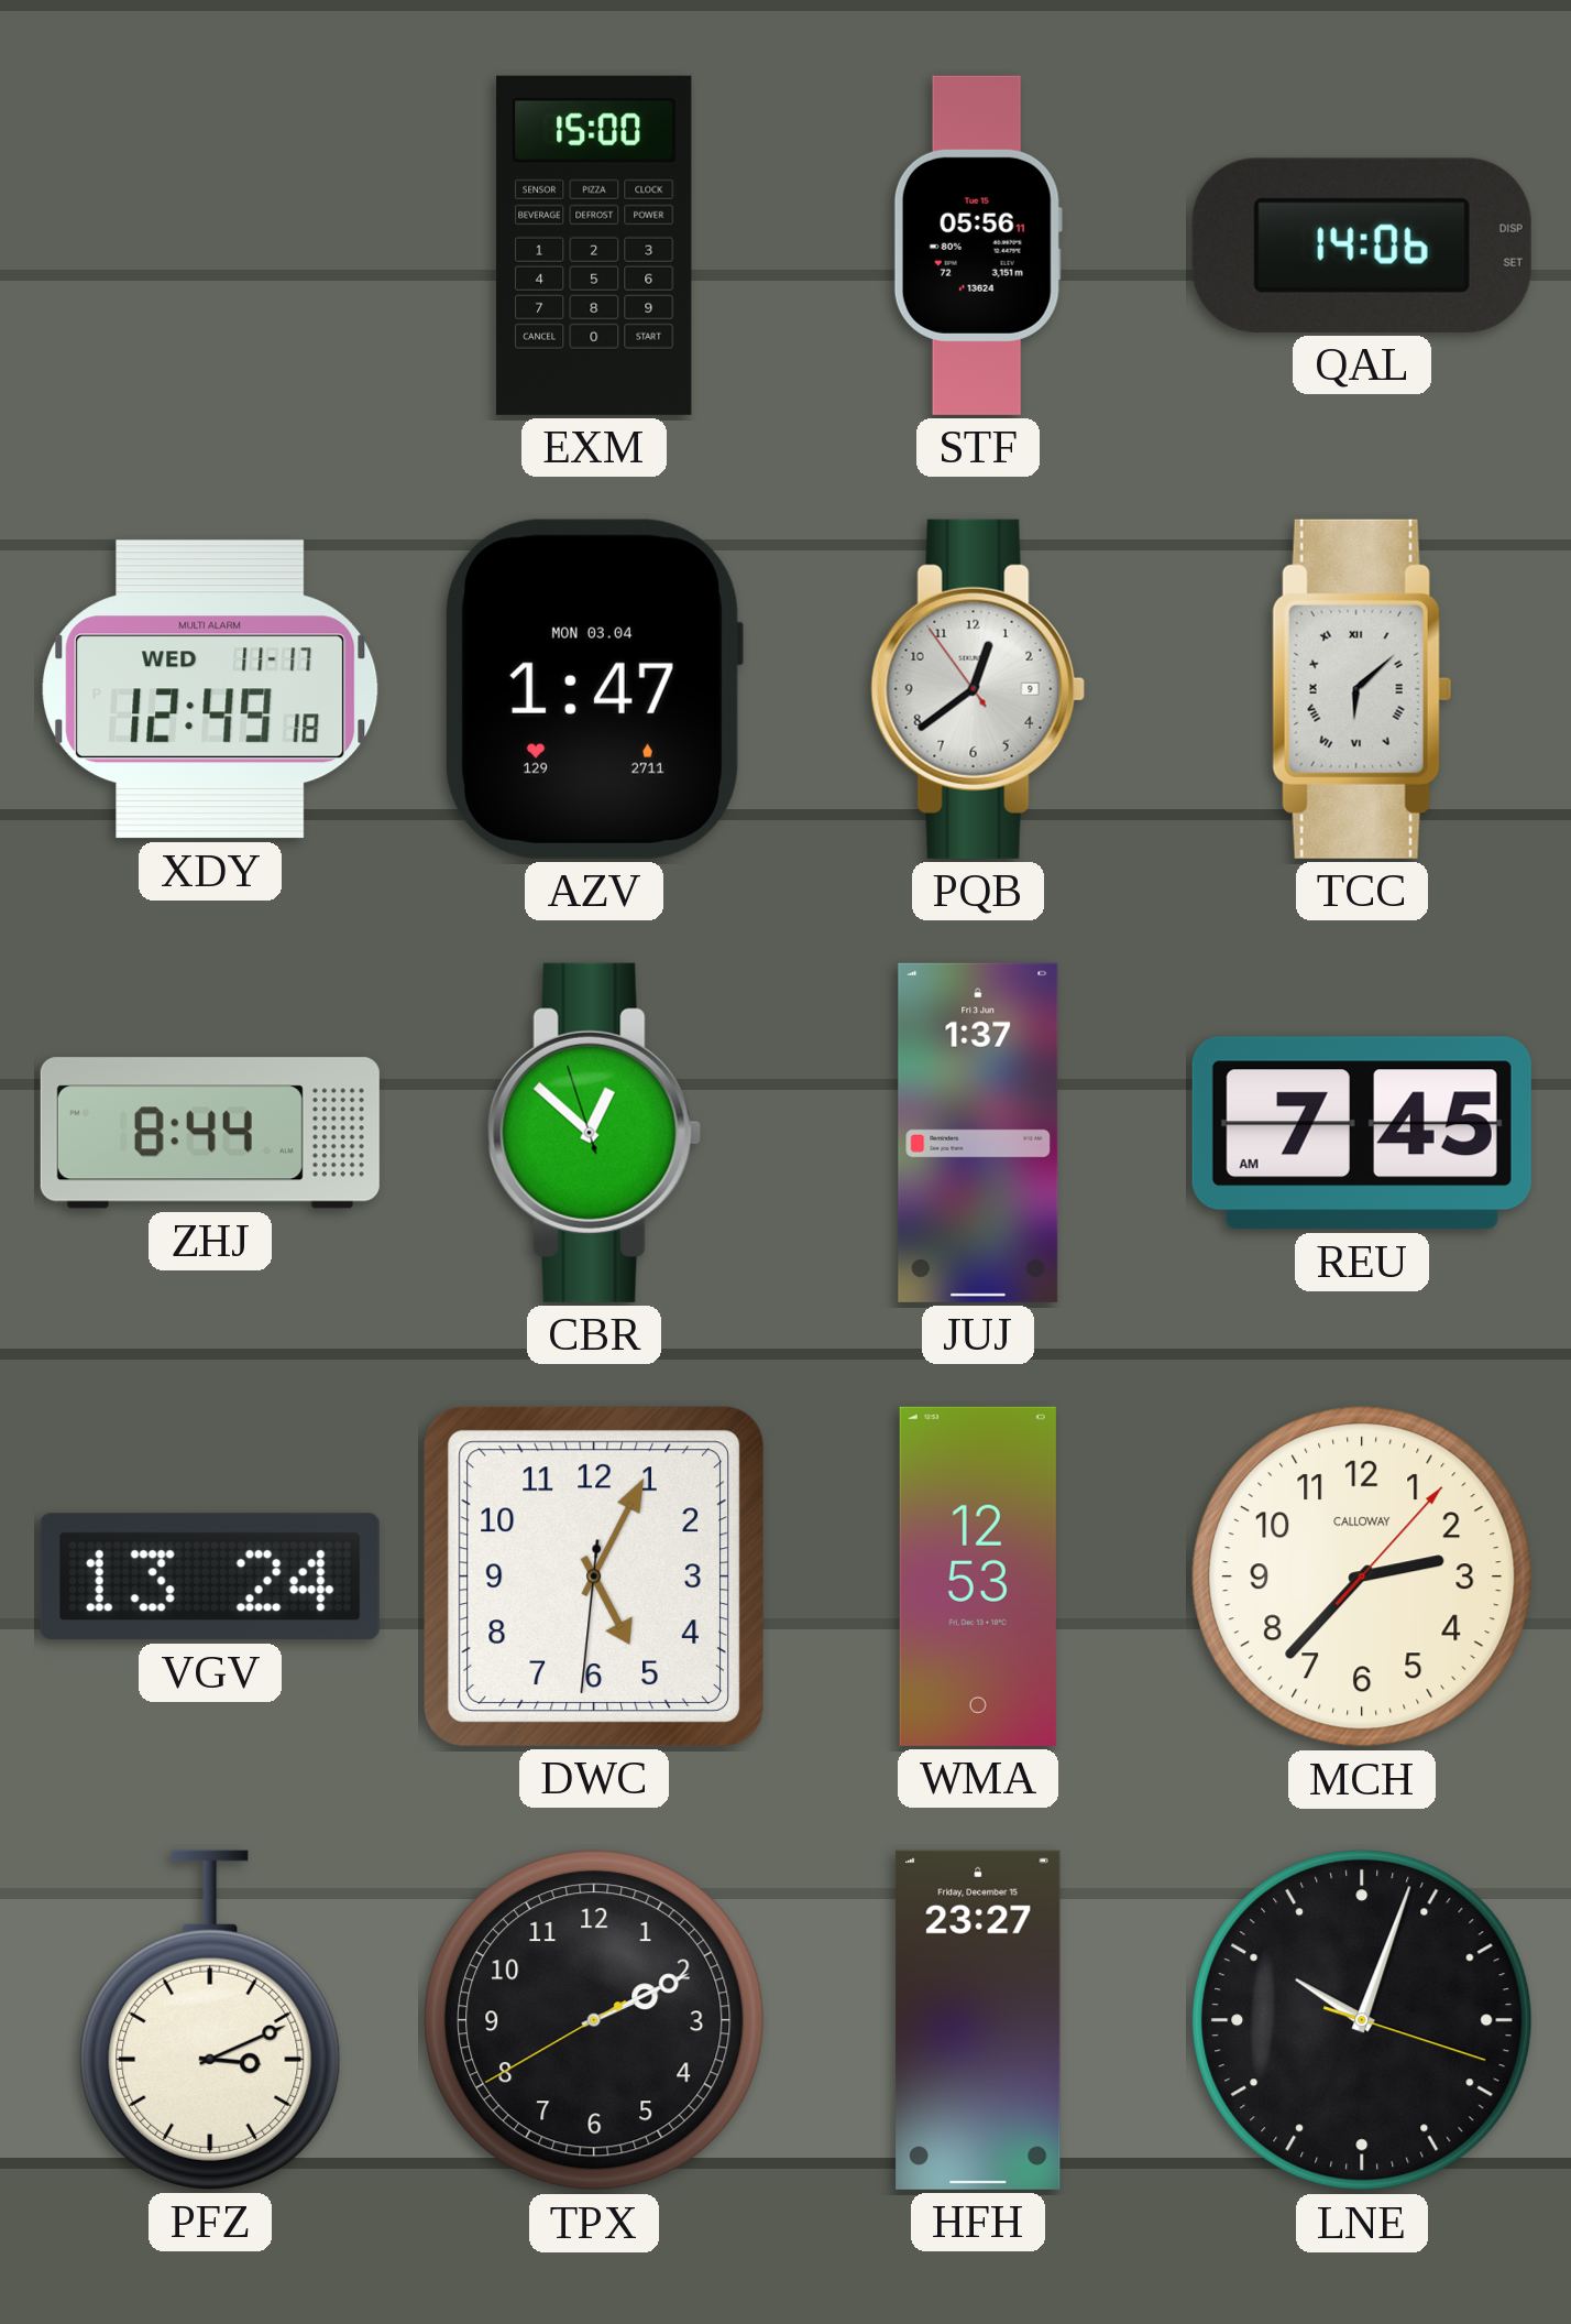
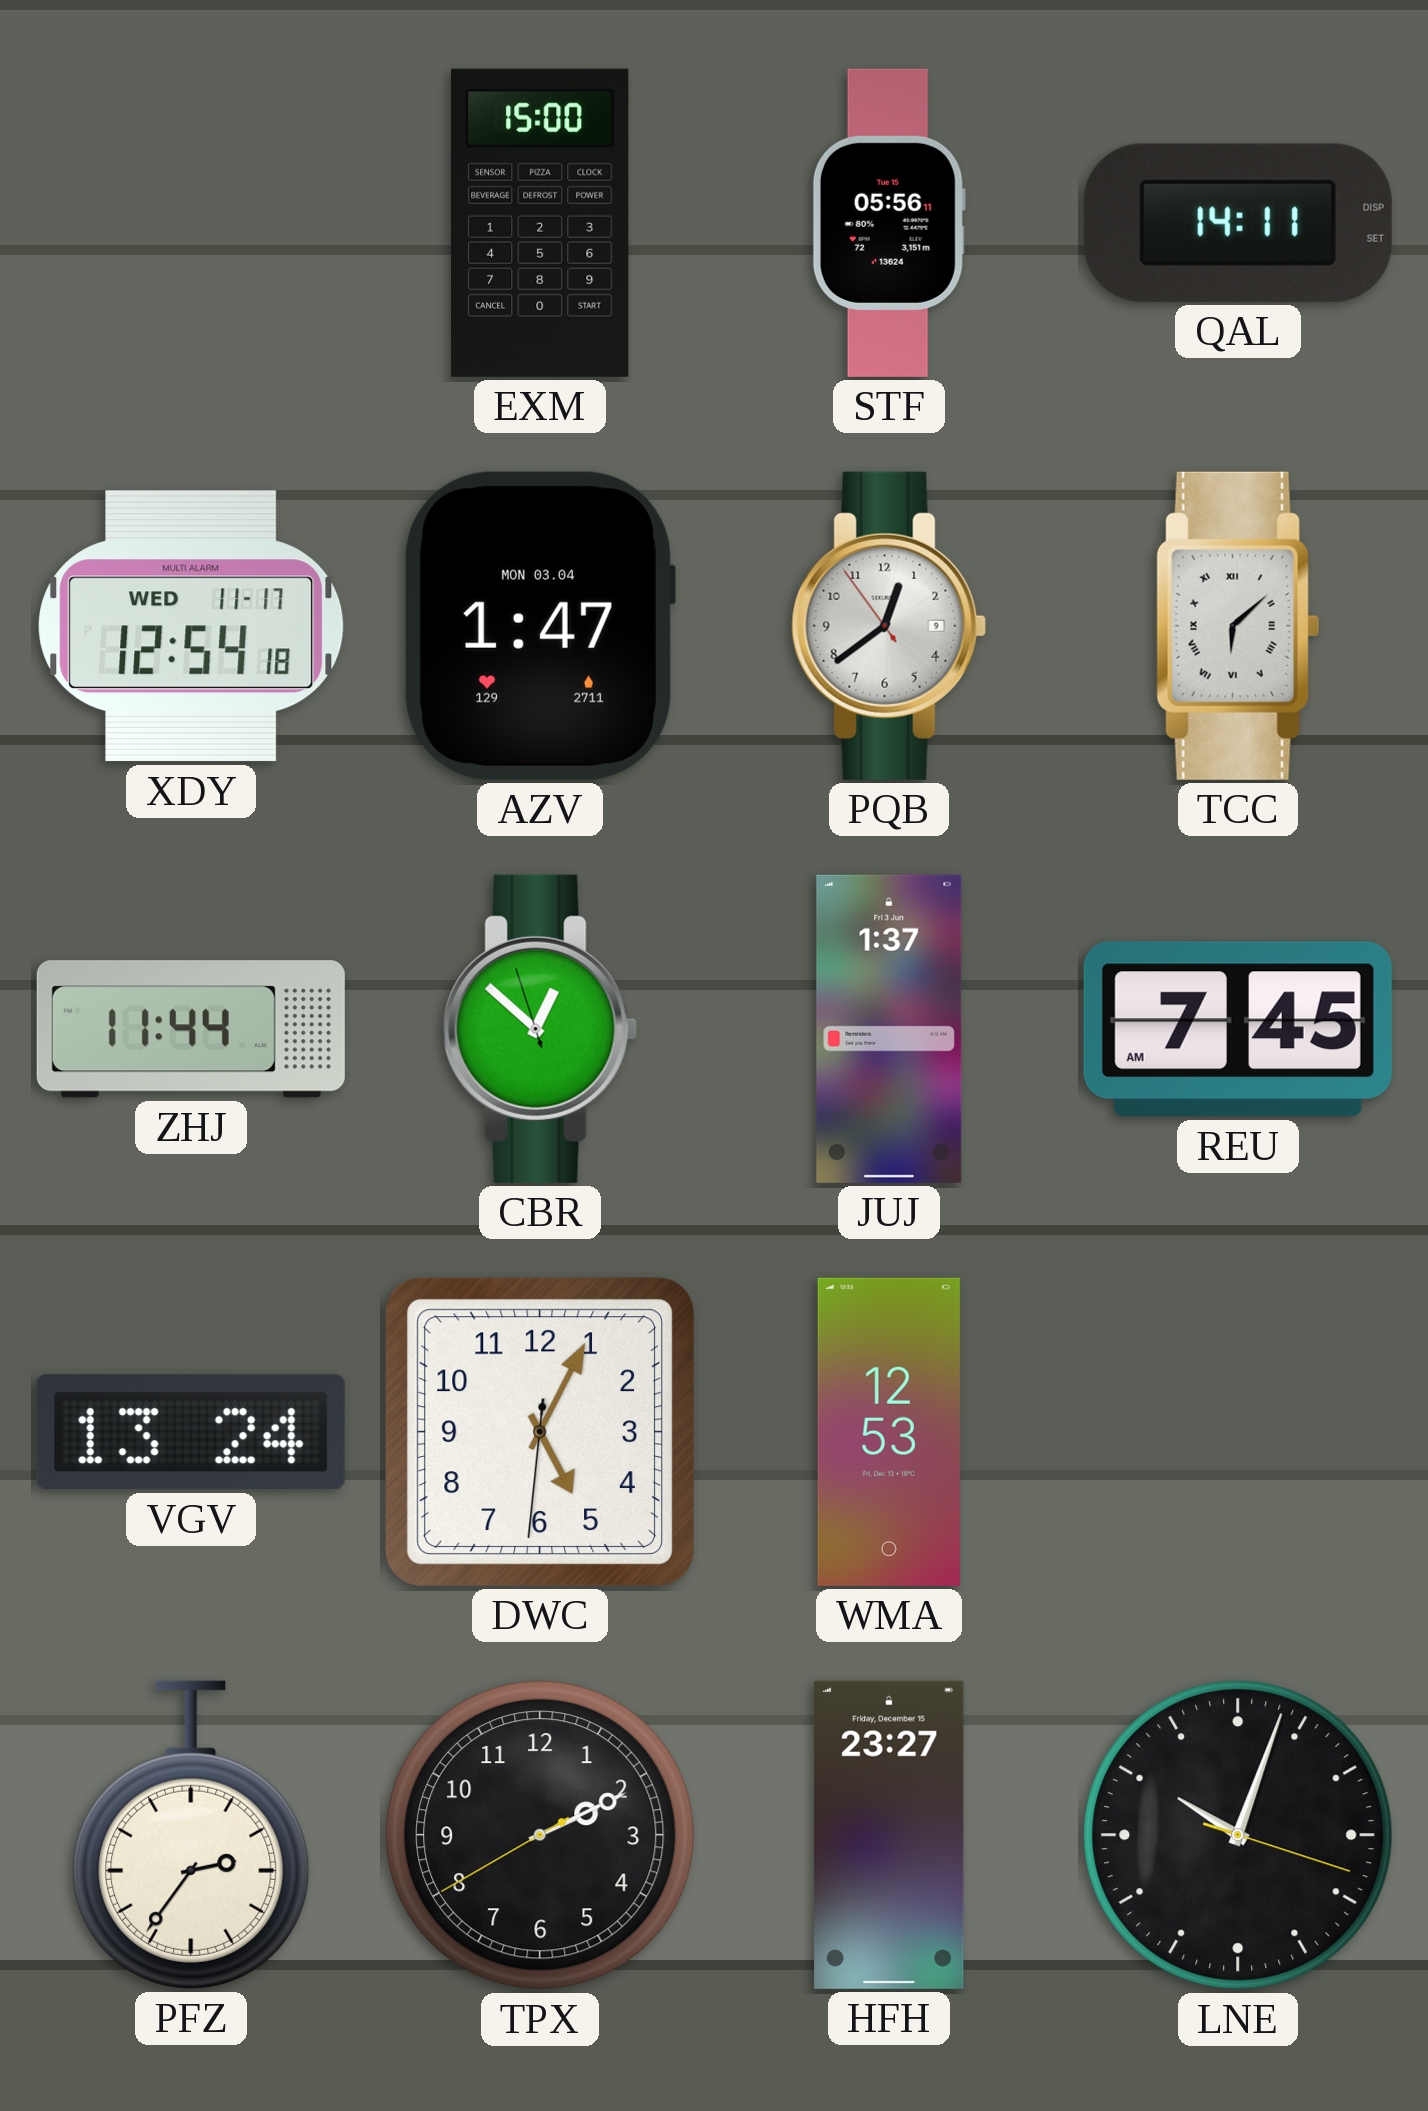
QAL: 14:06 -> 14:11
XDY: 12:49 -> 12:54
ZHJ: 8:44 -> 11:44
MCH: 2:37 -> none
PFZ: 3:11 -> 2:36
